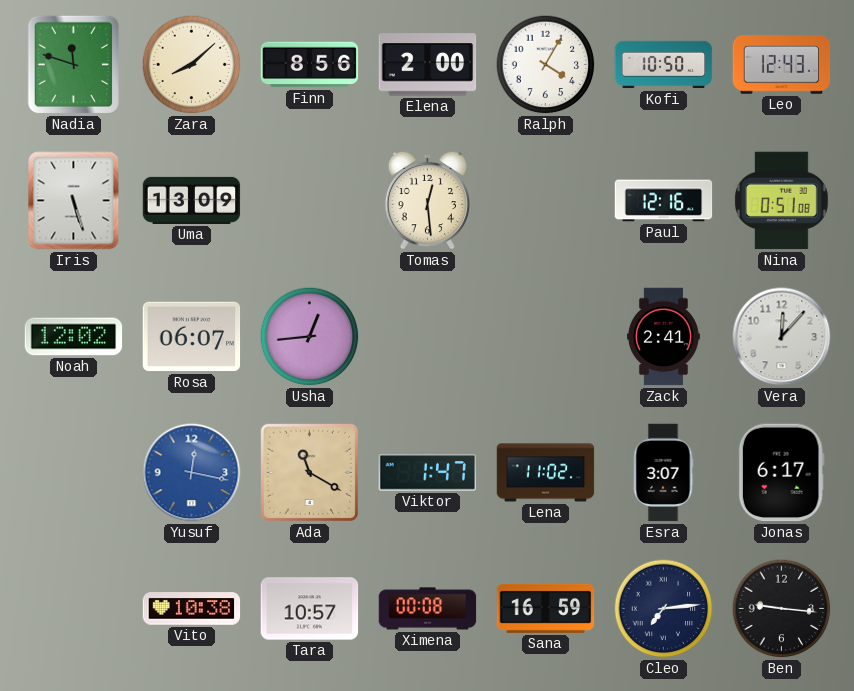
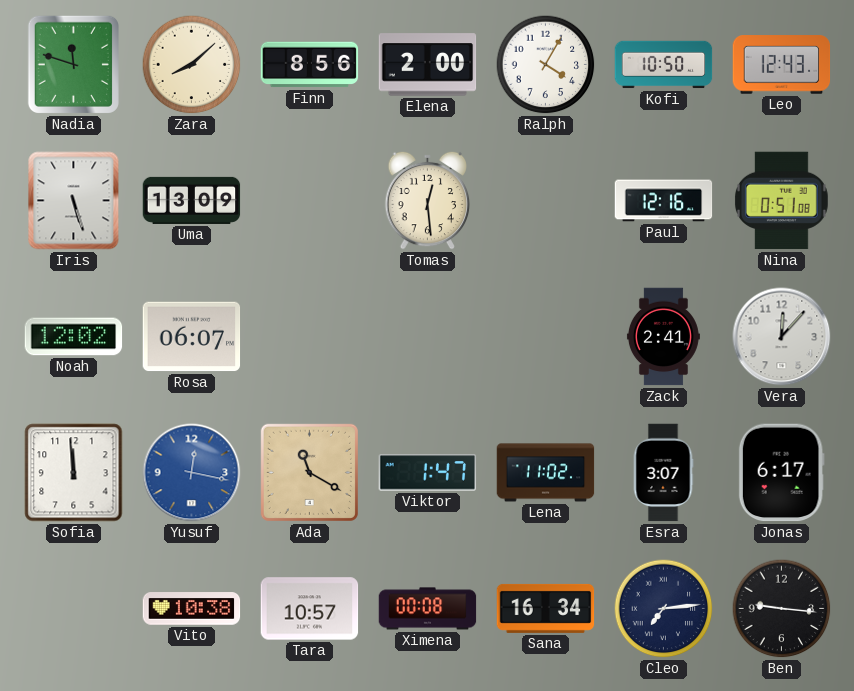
Usha: 12:44 -> none
Sofia: none -> 11:59
Sana: 16:59 -> 16:34
